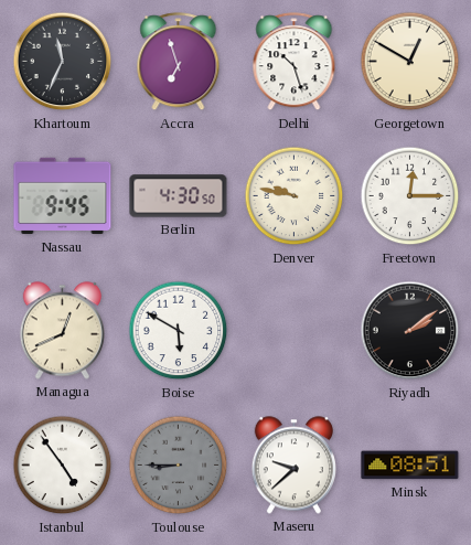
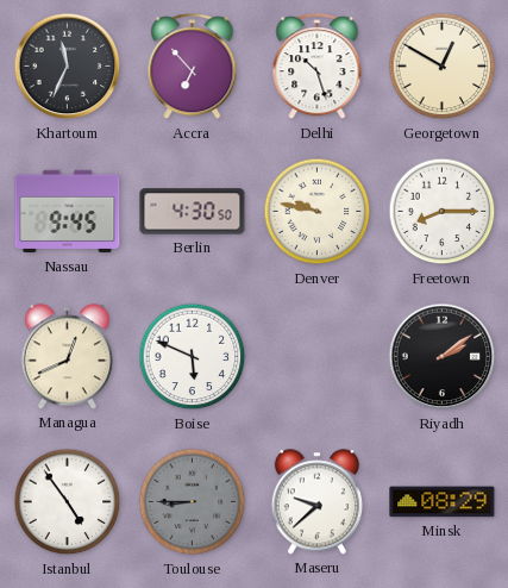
Accra: 6:57 -> 6:53
Freetown: 12:15 -> 8:15
Boise: 5:50 -> 5:49
Minsk: 08:51 -> 08:29
